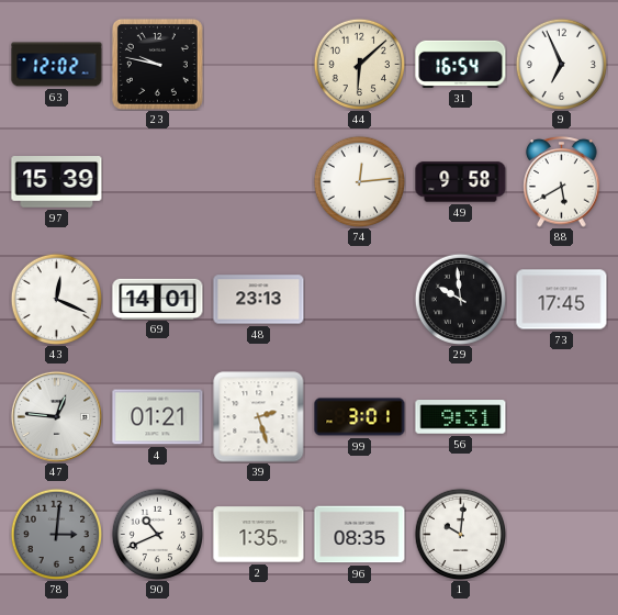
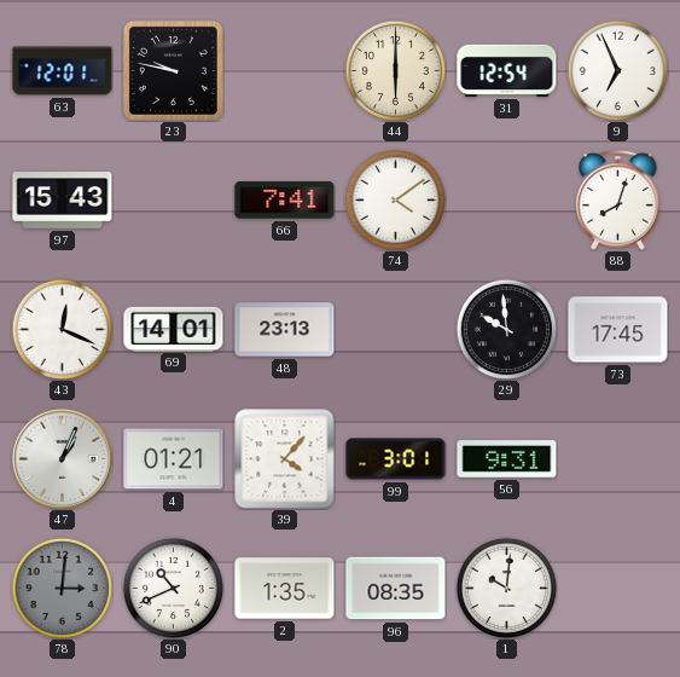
63: 12:02 -> 12:01
44: 6:08 -> 6:00
31: 16:54 -> 12:54
97: 15:39 -> 15:43
66: none -> 7:41
74: 12:14 -> 4:09
49: 9:58 -> none
88: 5:40 -> 8:03
47: 12:46 -> 1:04
39: 2:27 -> 4:07
